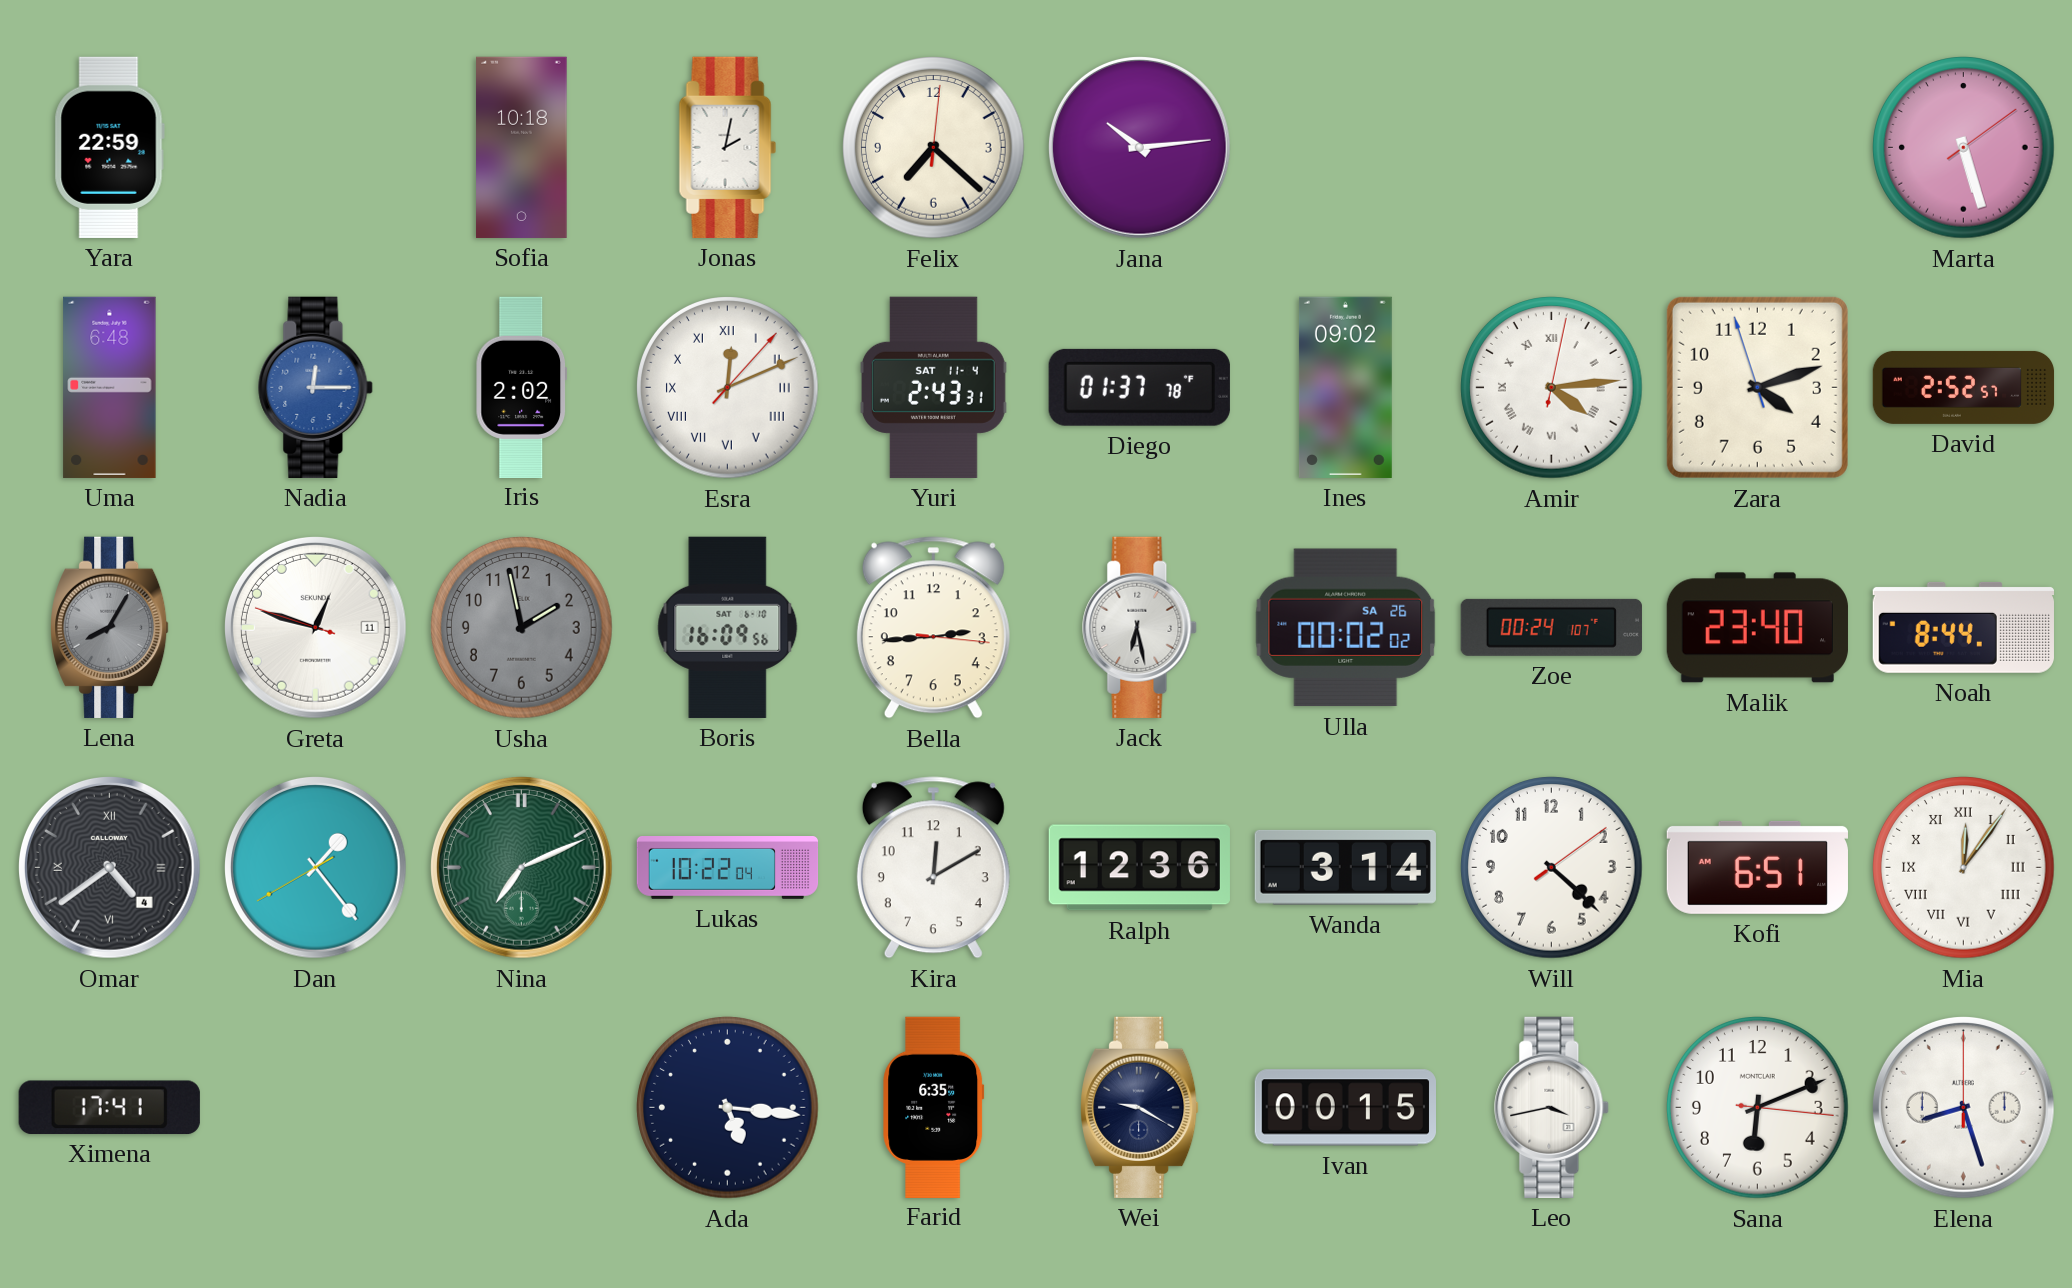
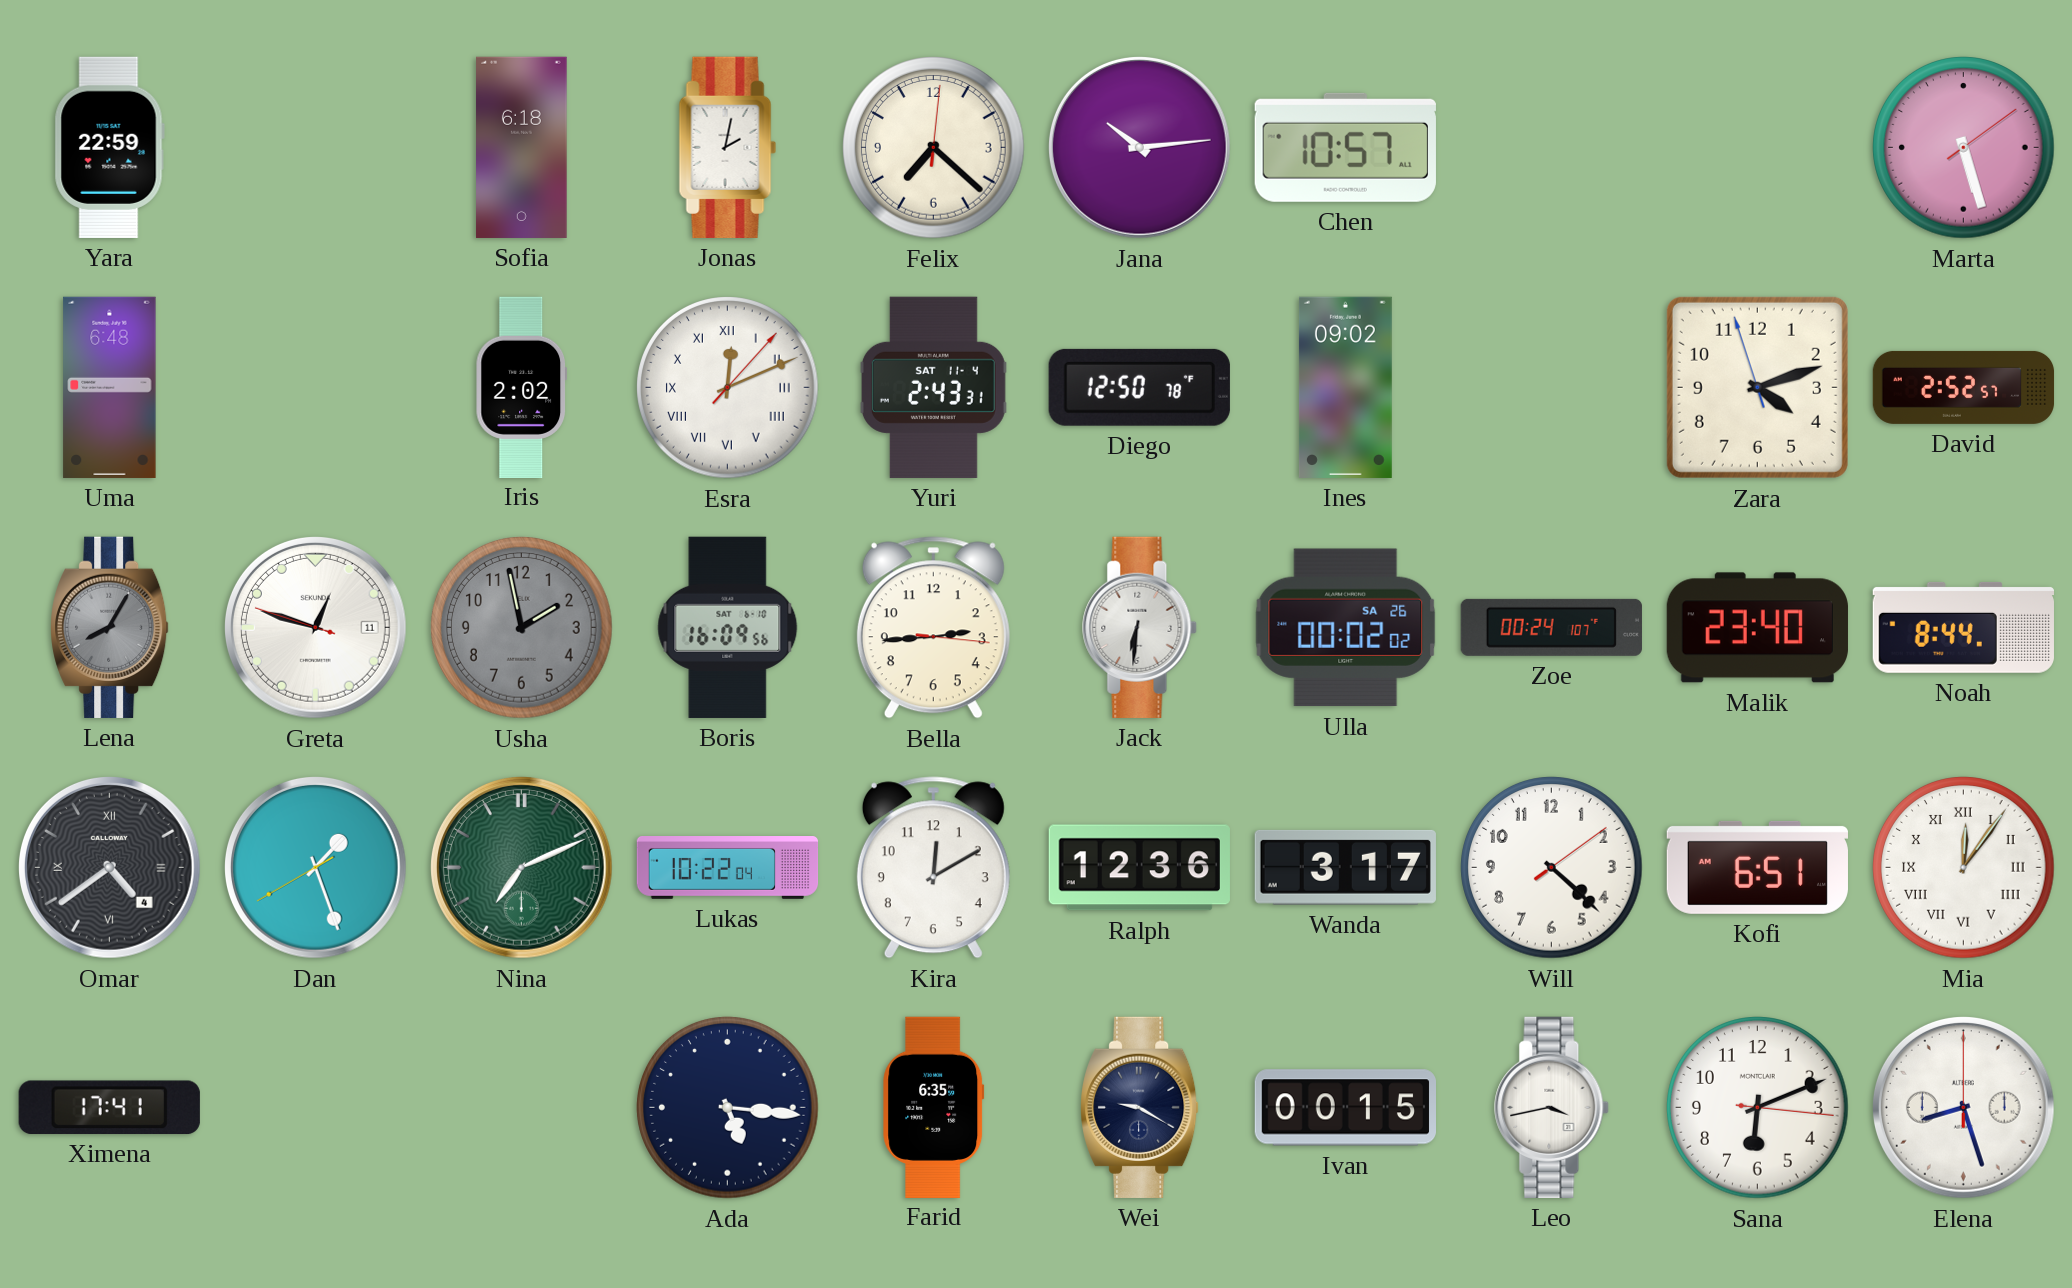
Sofia: 10:18 -> 6:18
Chen: none -> 10:57
Nadia: 12:15 -> none
Diego: 01:37 -> 12:50
Amir: 4:14 -> none
Jack: 6:28 -> 6:31
Dan: 1:23 -> 1:26
Wanda: 3:14 -> 3:17
